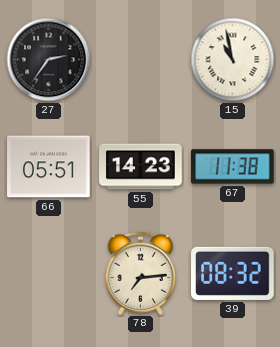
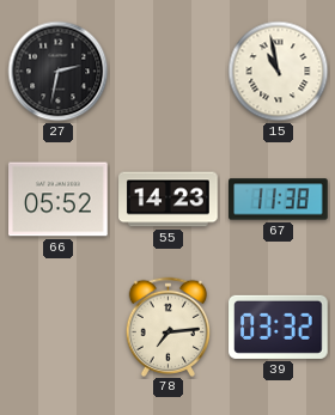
27: 2:36 -> 2:32
66: 05:51 -> 05:52
39: 08:32 -> 03:32
